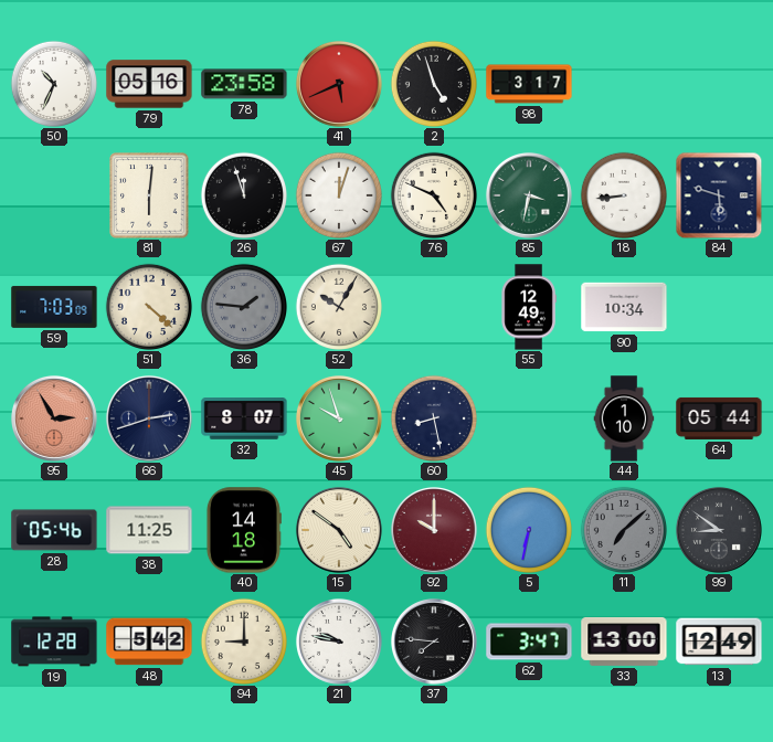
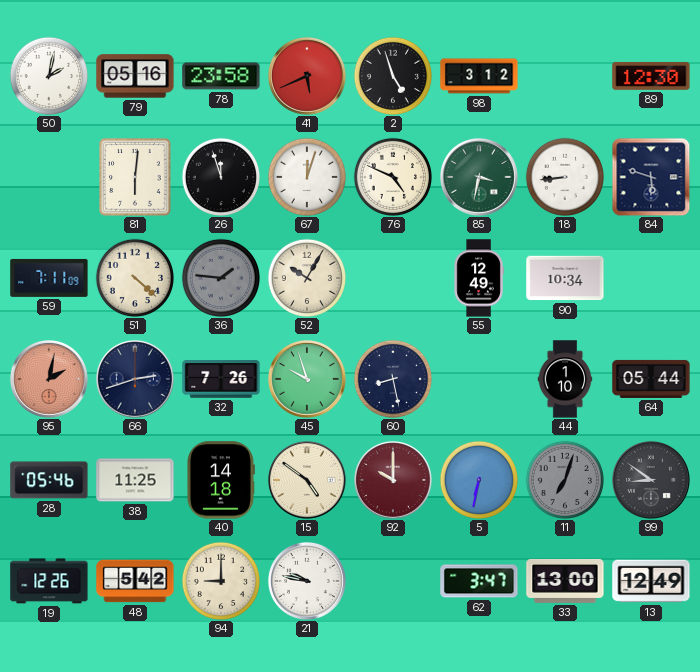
50: 10:34 -> 2:02
98: 3:17 -> 3:12
89: none -> 12:30
59: 7:03 -> 7:11
95: 2:55 -> 2:02
32: 8:07 -> 7:26
11: 7:08 -> 7:03
19: 12:28 -> 12:26
37: 7:46 -> none
